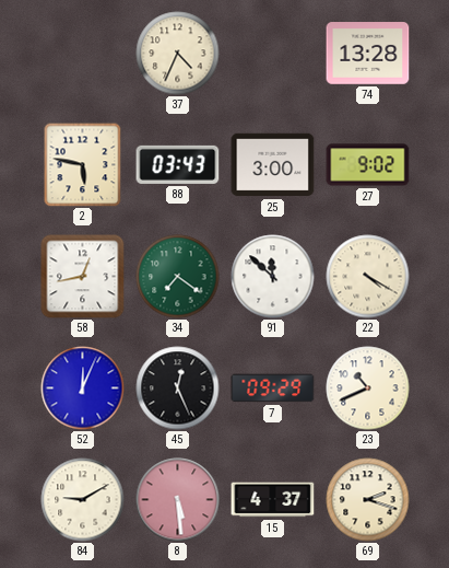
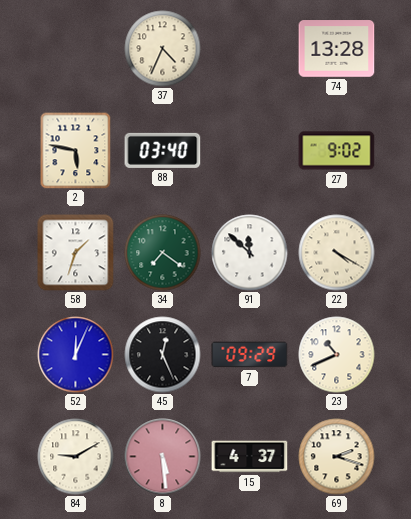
88: 03:43 -> 03:40
25: 3:00 -> none
58: 12:43 -> 1:33
